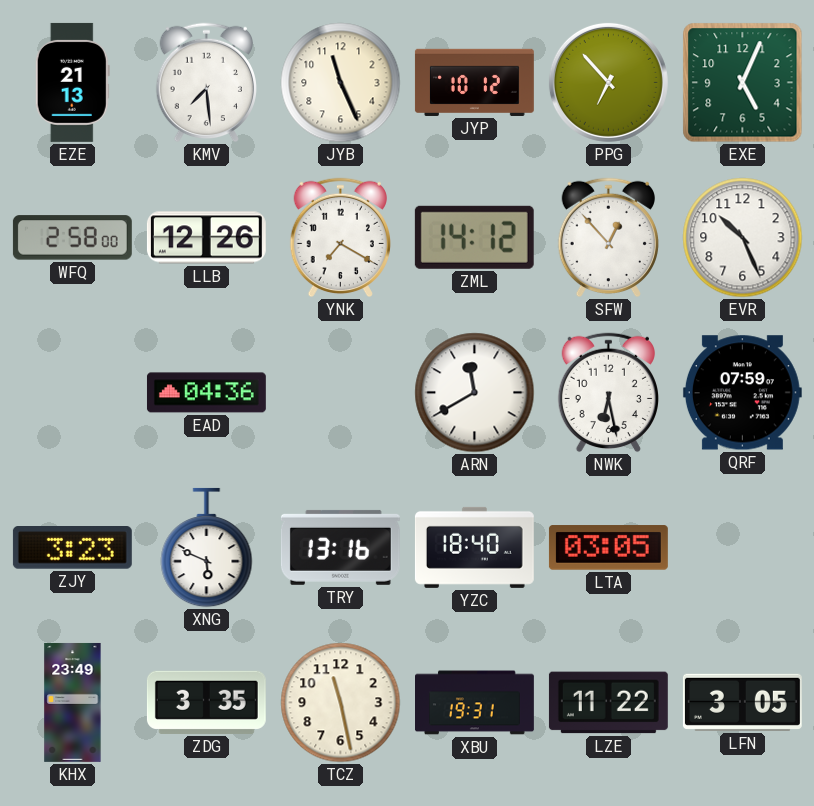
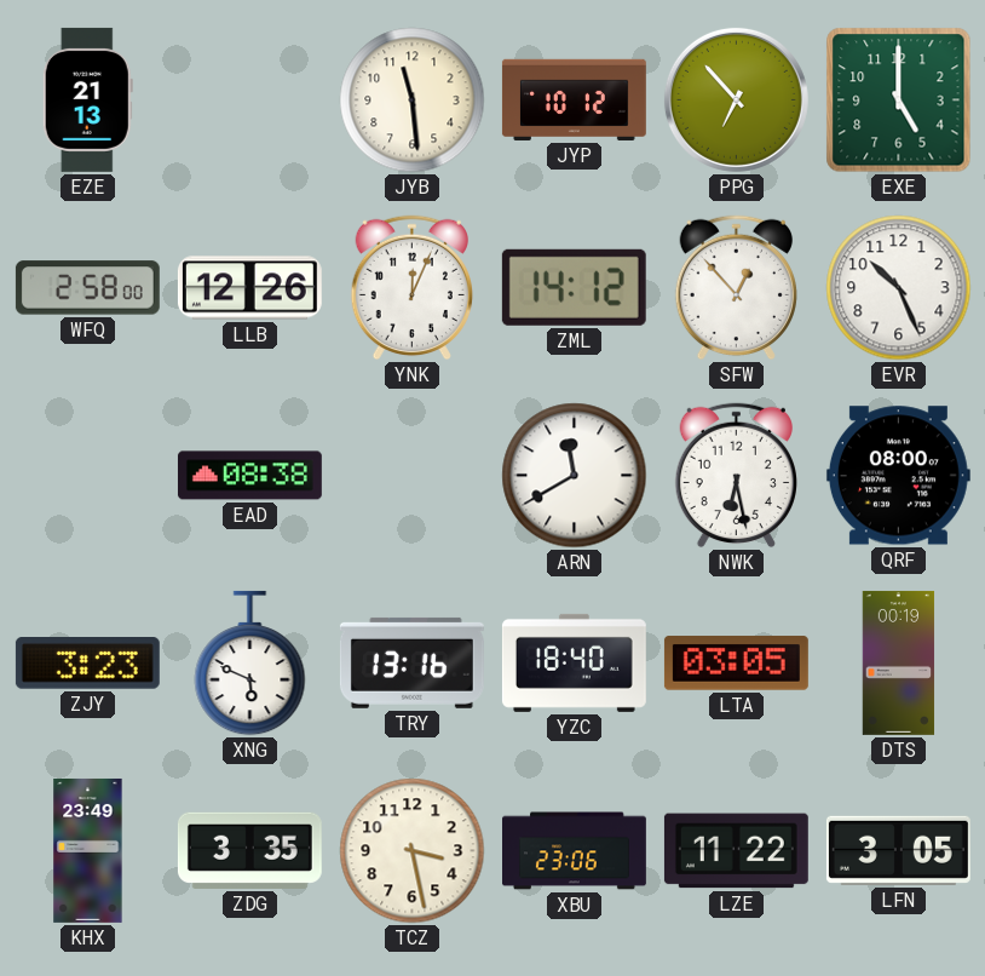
KMV: 7:29 -> none
JYB: 11:26 -> 11:29
EXE: 5:04 -> 5:00
YNK: 7:20 -> 12:04
EAD: 04:36 -> 08:38
QRF: 07:59 -> 08:00
DTS: none -> 00:19
TCZ: 11:28 -> 3:28
XBU: 19:31 -> 23:06
